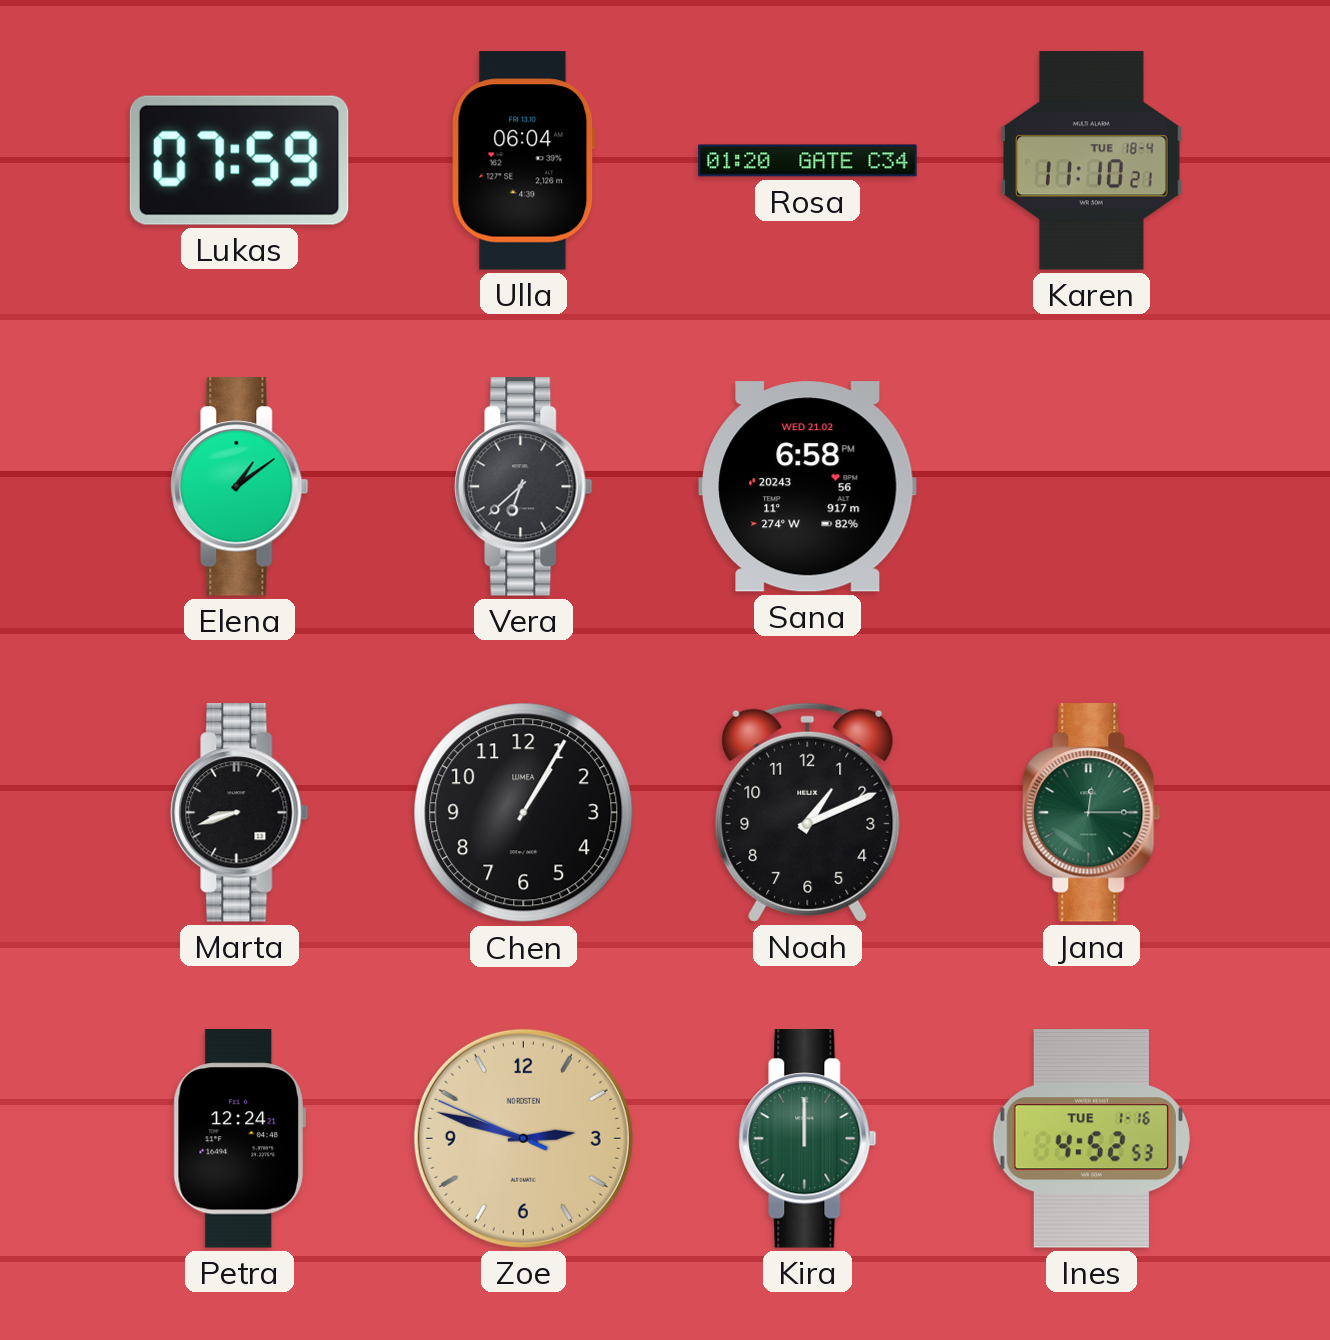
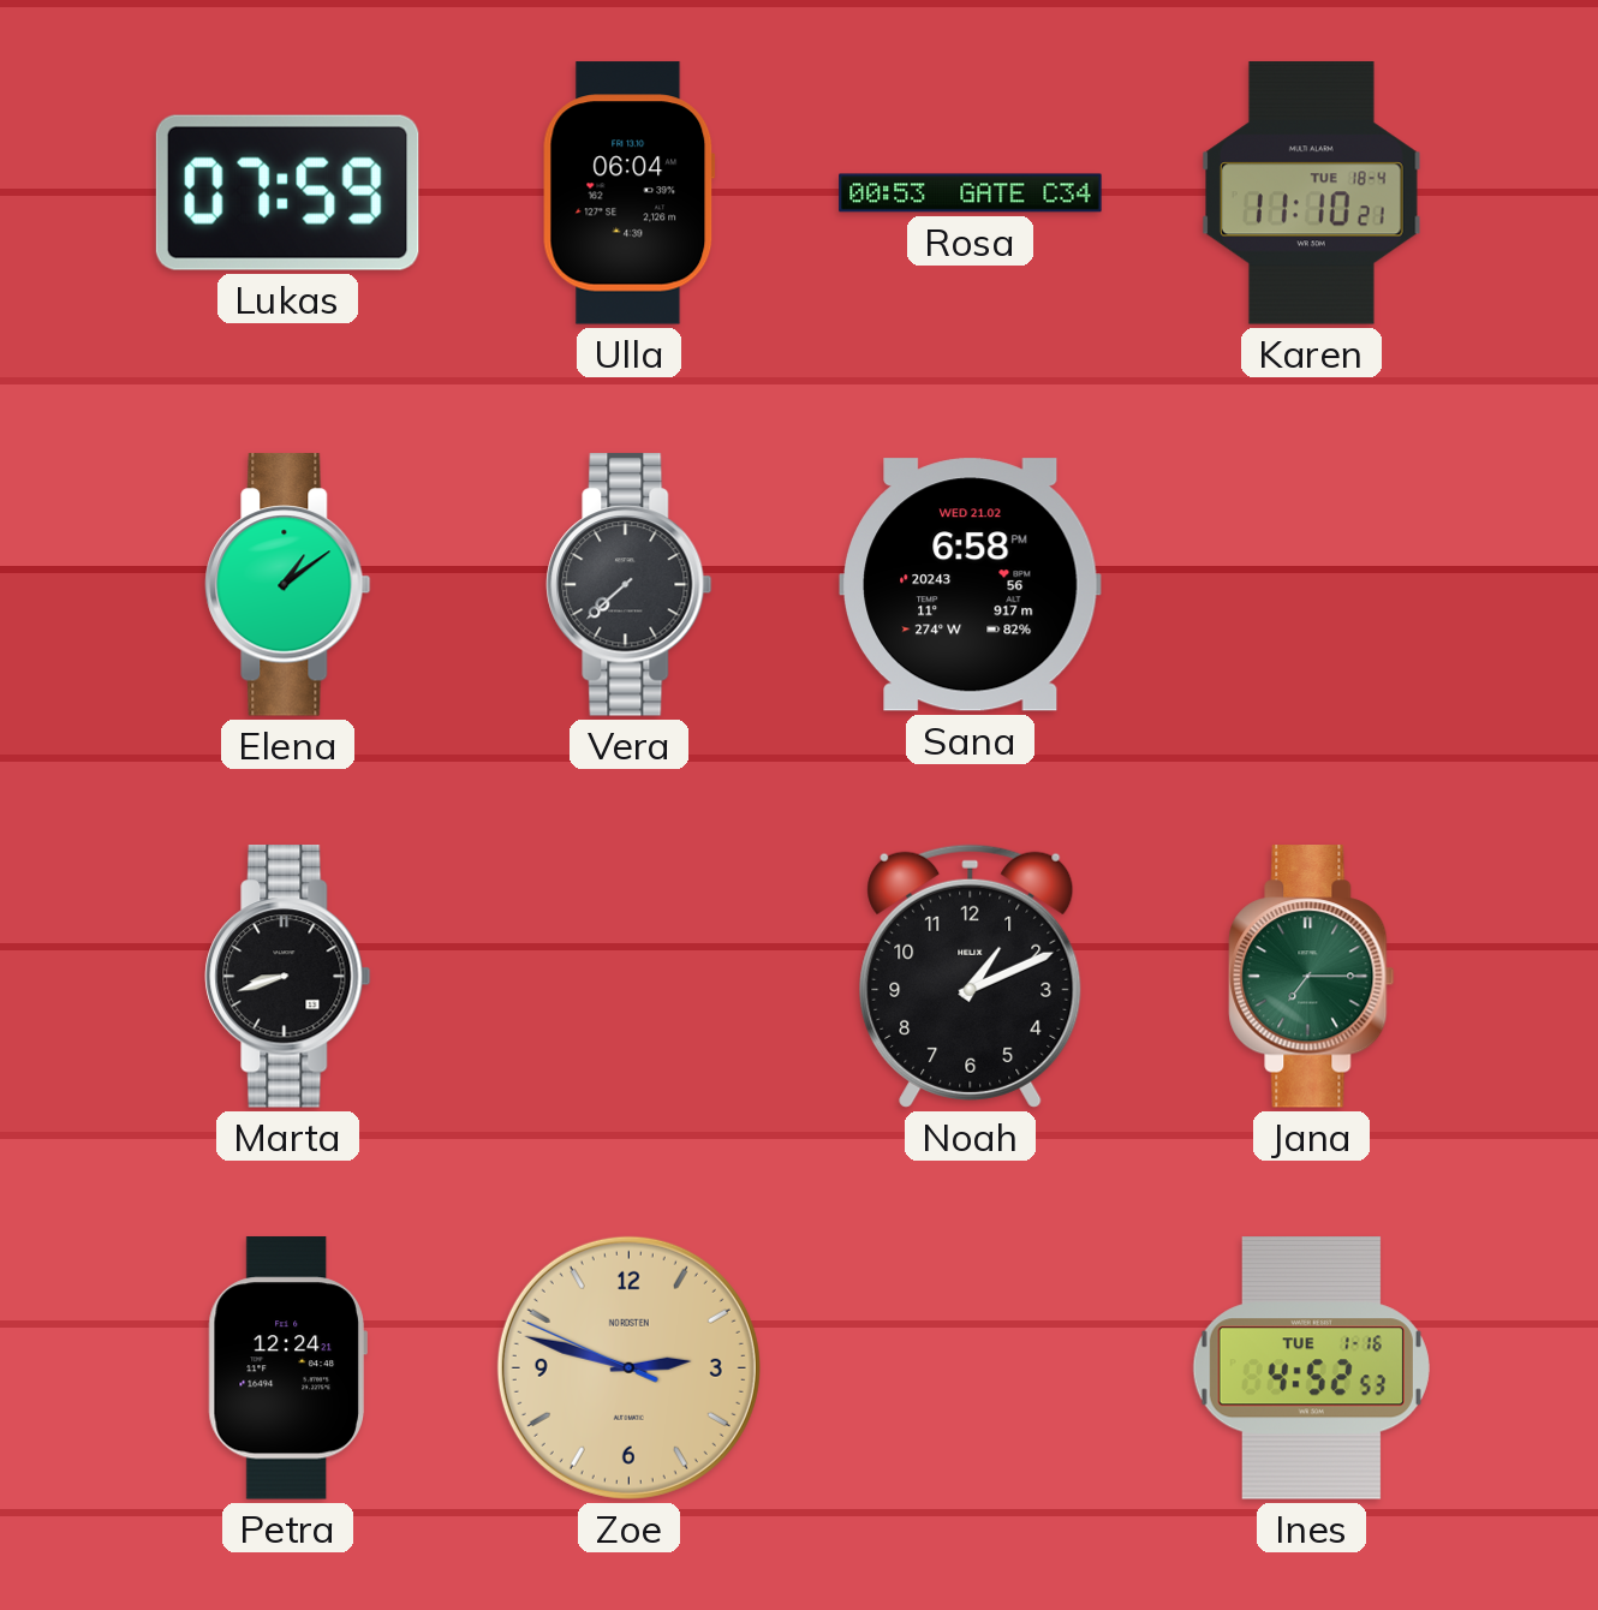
Rosa: 01:20 -> 00:53
Vera: 6:38 -> 7:38
Chen: 1:05 -> none
Jana: 12:15 -> 7:15
Kira: 12:00 -> none
